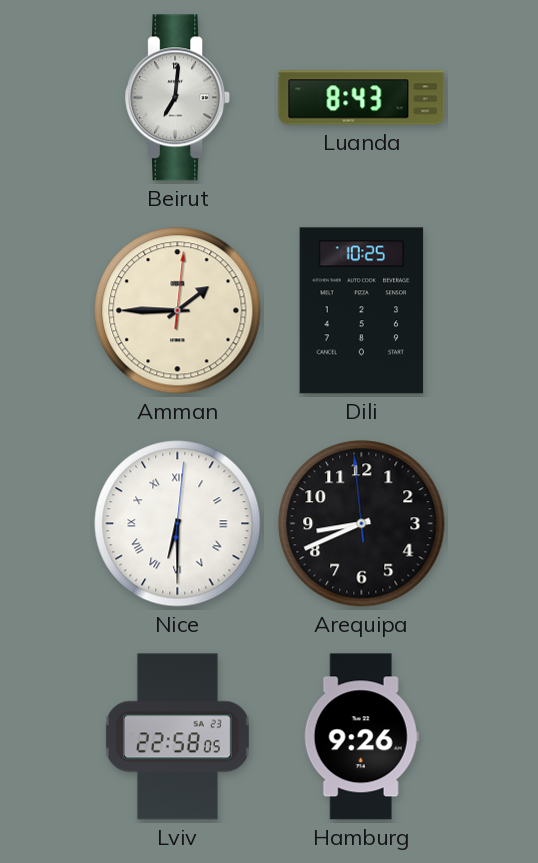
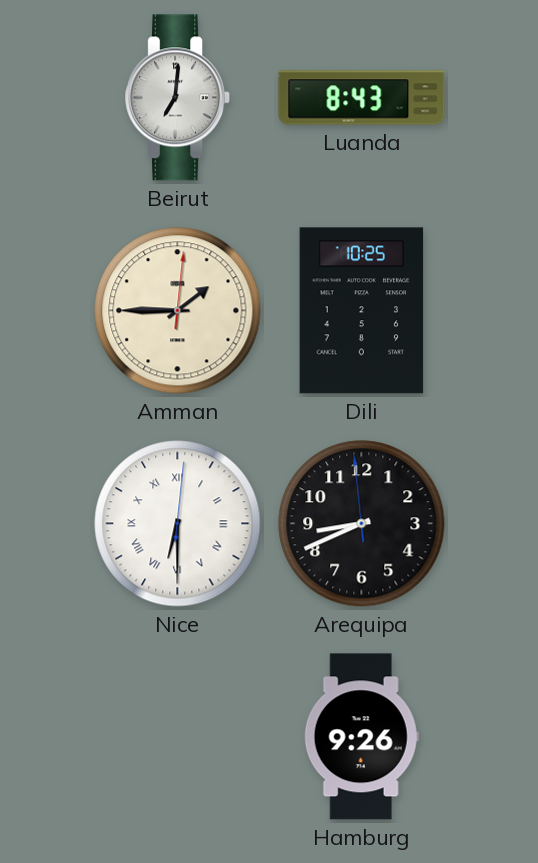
Lviv: 22:58 -> none
